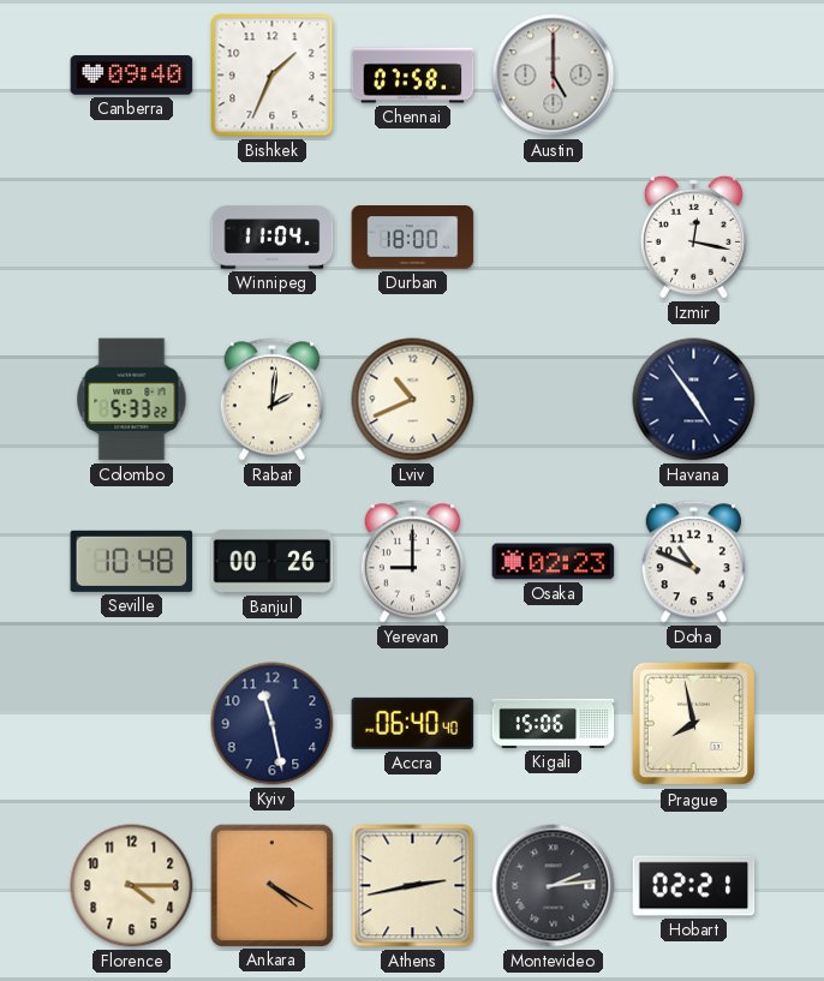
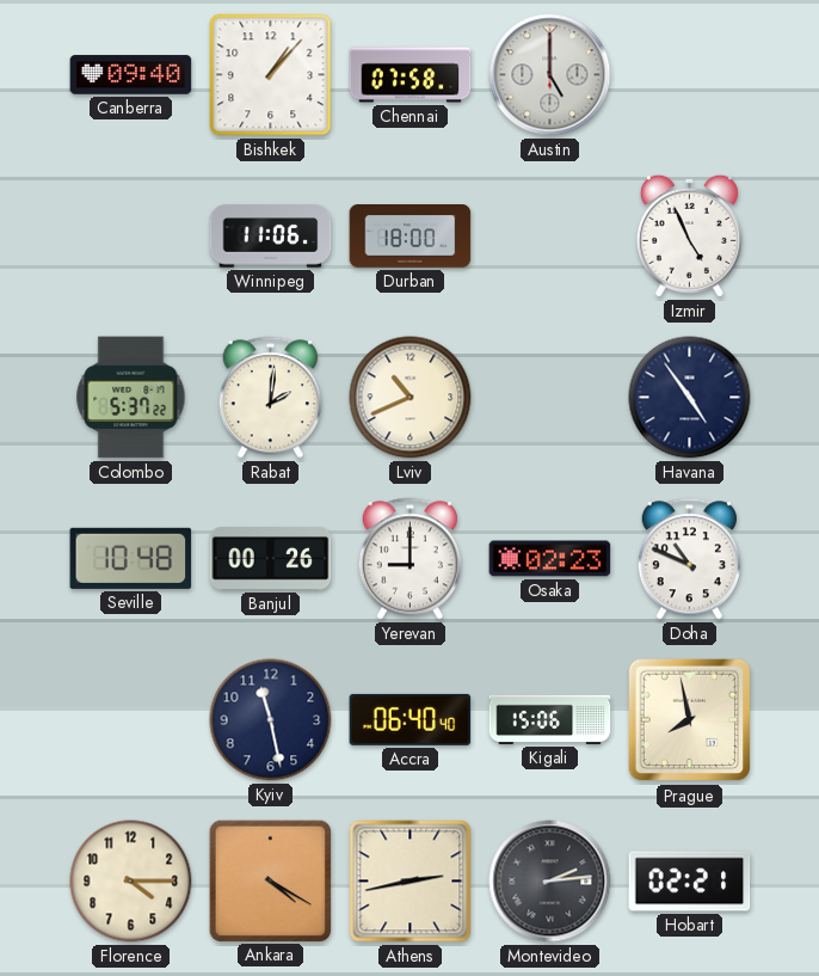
Bishkek: 1:34 -> 1:07
Winnipeg: 11:04 -> 11:06
Izmir: 12:17 -> 4:56
Colombo: 5:33 -> 5:37
